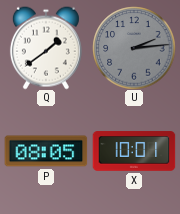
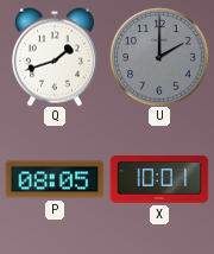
Q: 1:39 -> 1:42
U: 2:14 -> 2:00
